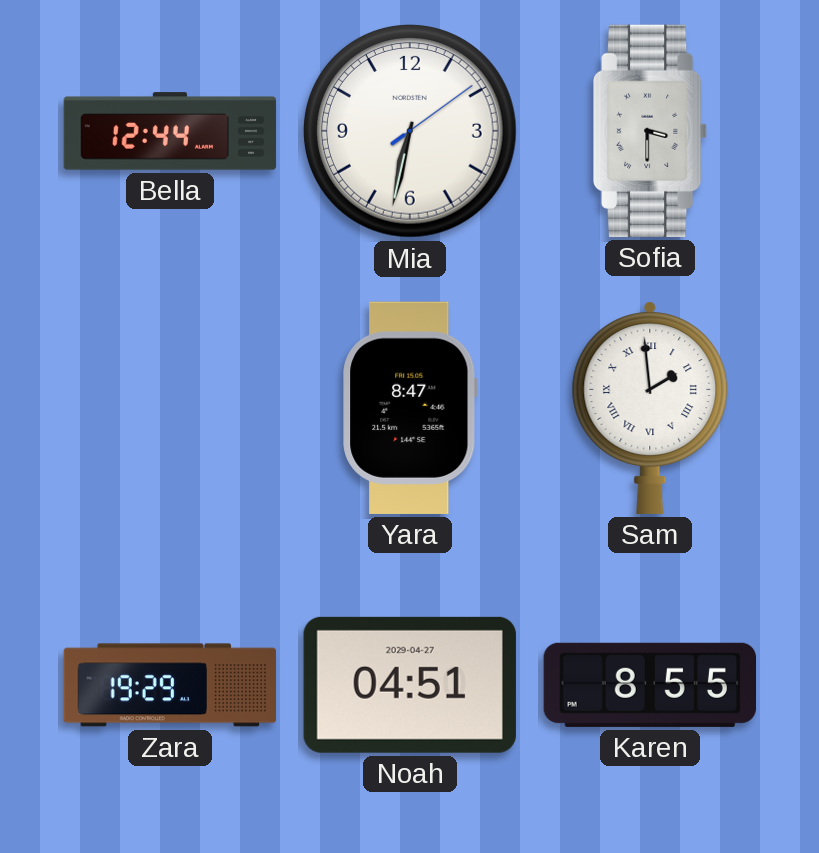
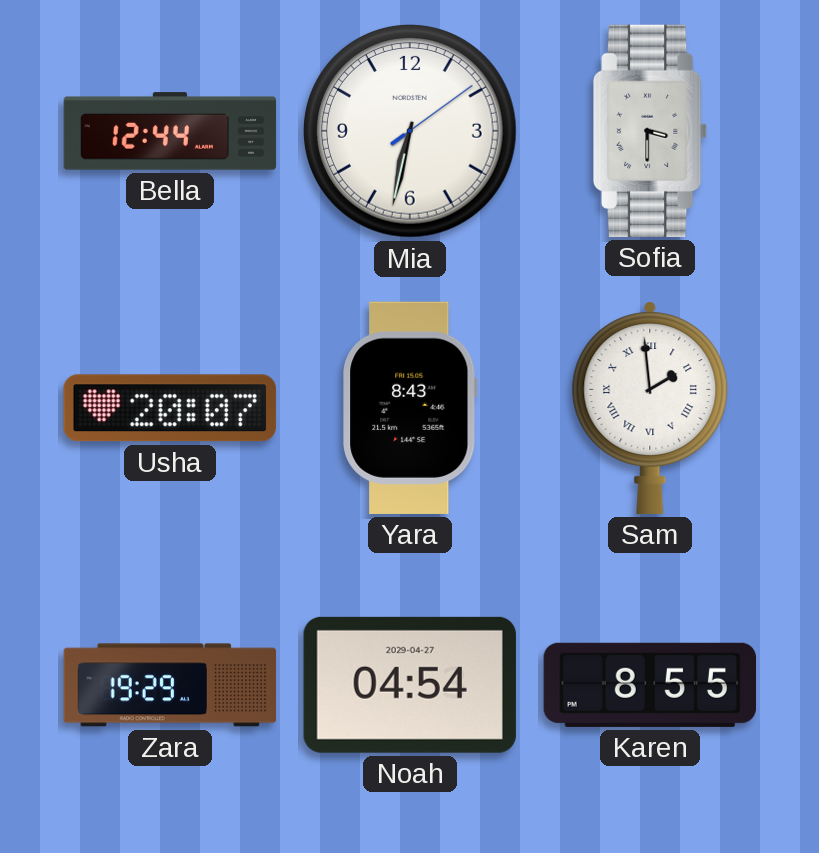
Usha: none -> 20:07
Yara: 8:47 -> 8:43
Noah: 04:51 -> 04:54
